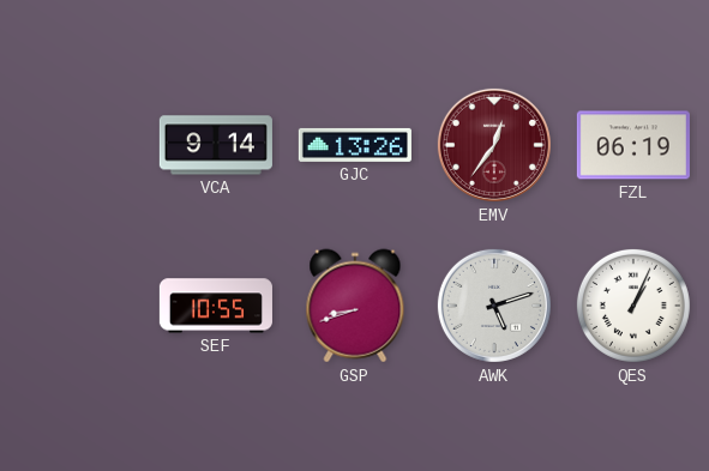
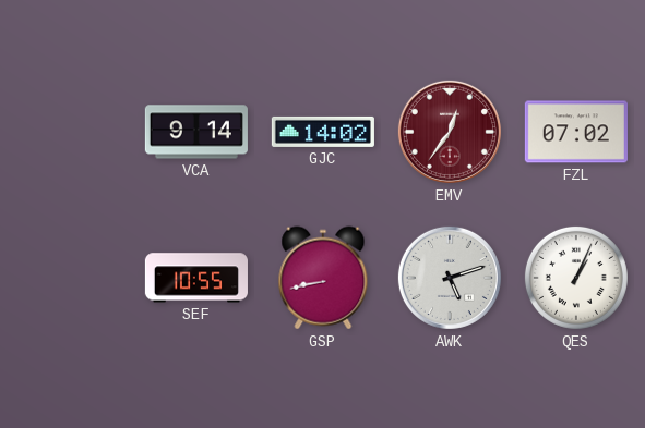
GJC: 13:26 -> 14:02
FZL: 06:19 -> 07:02
GSP: 8:42 -> 8:43
